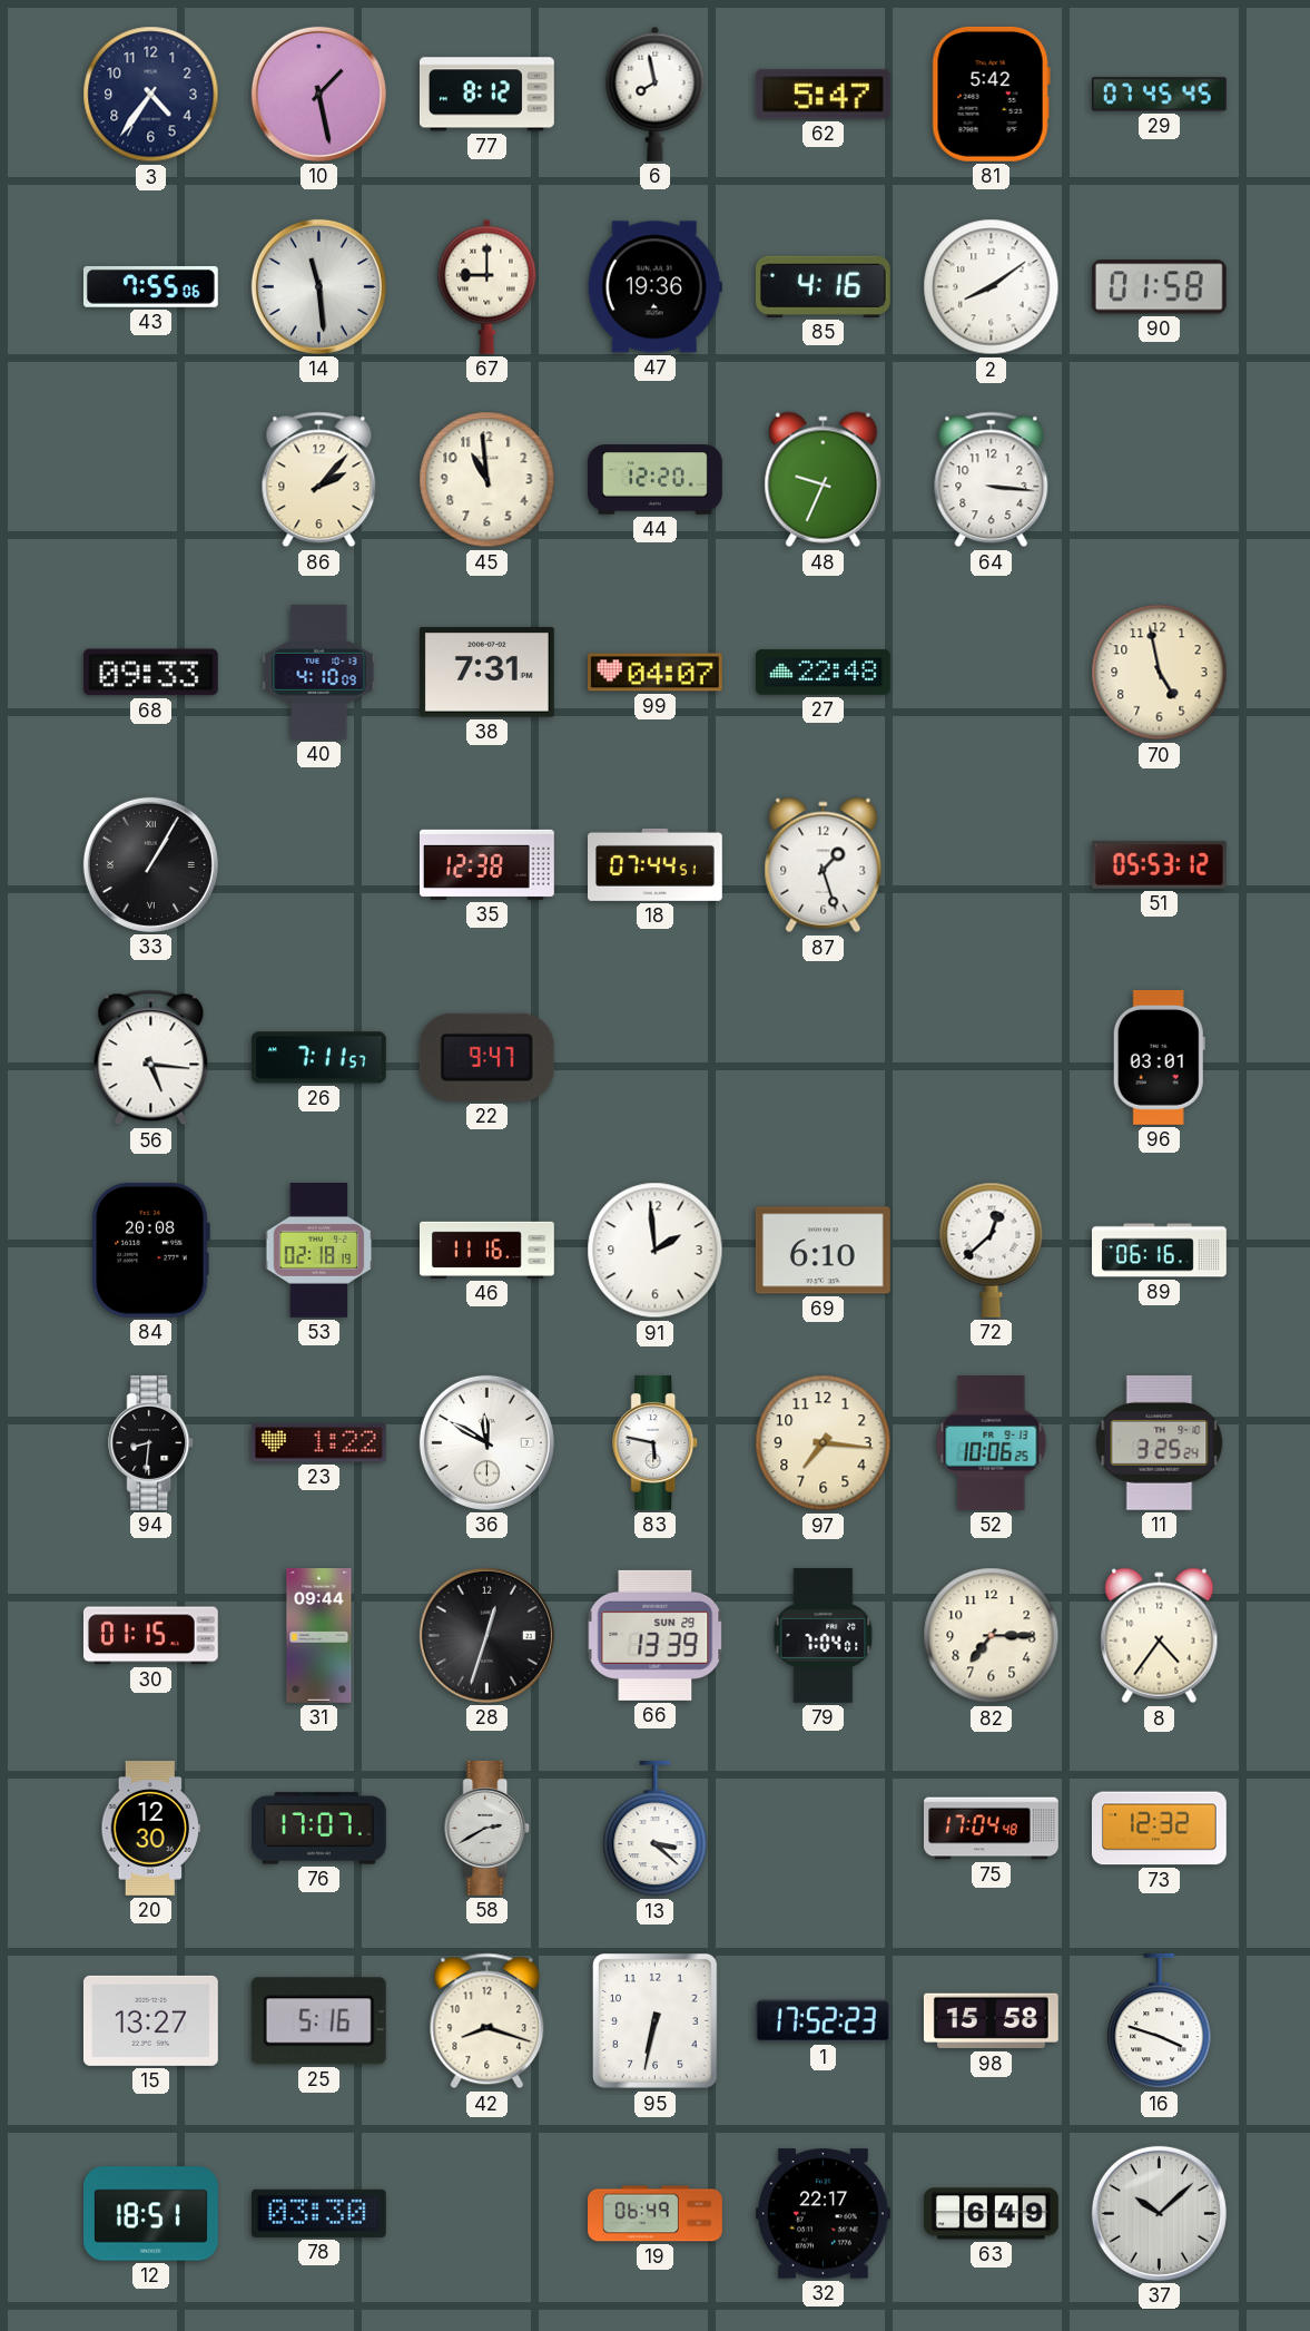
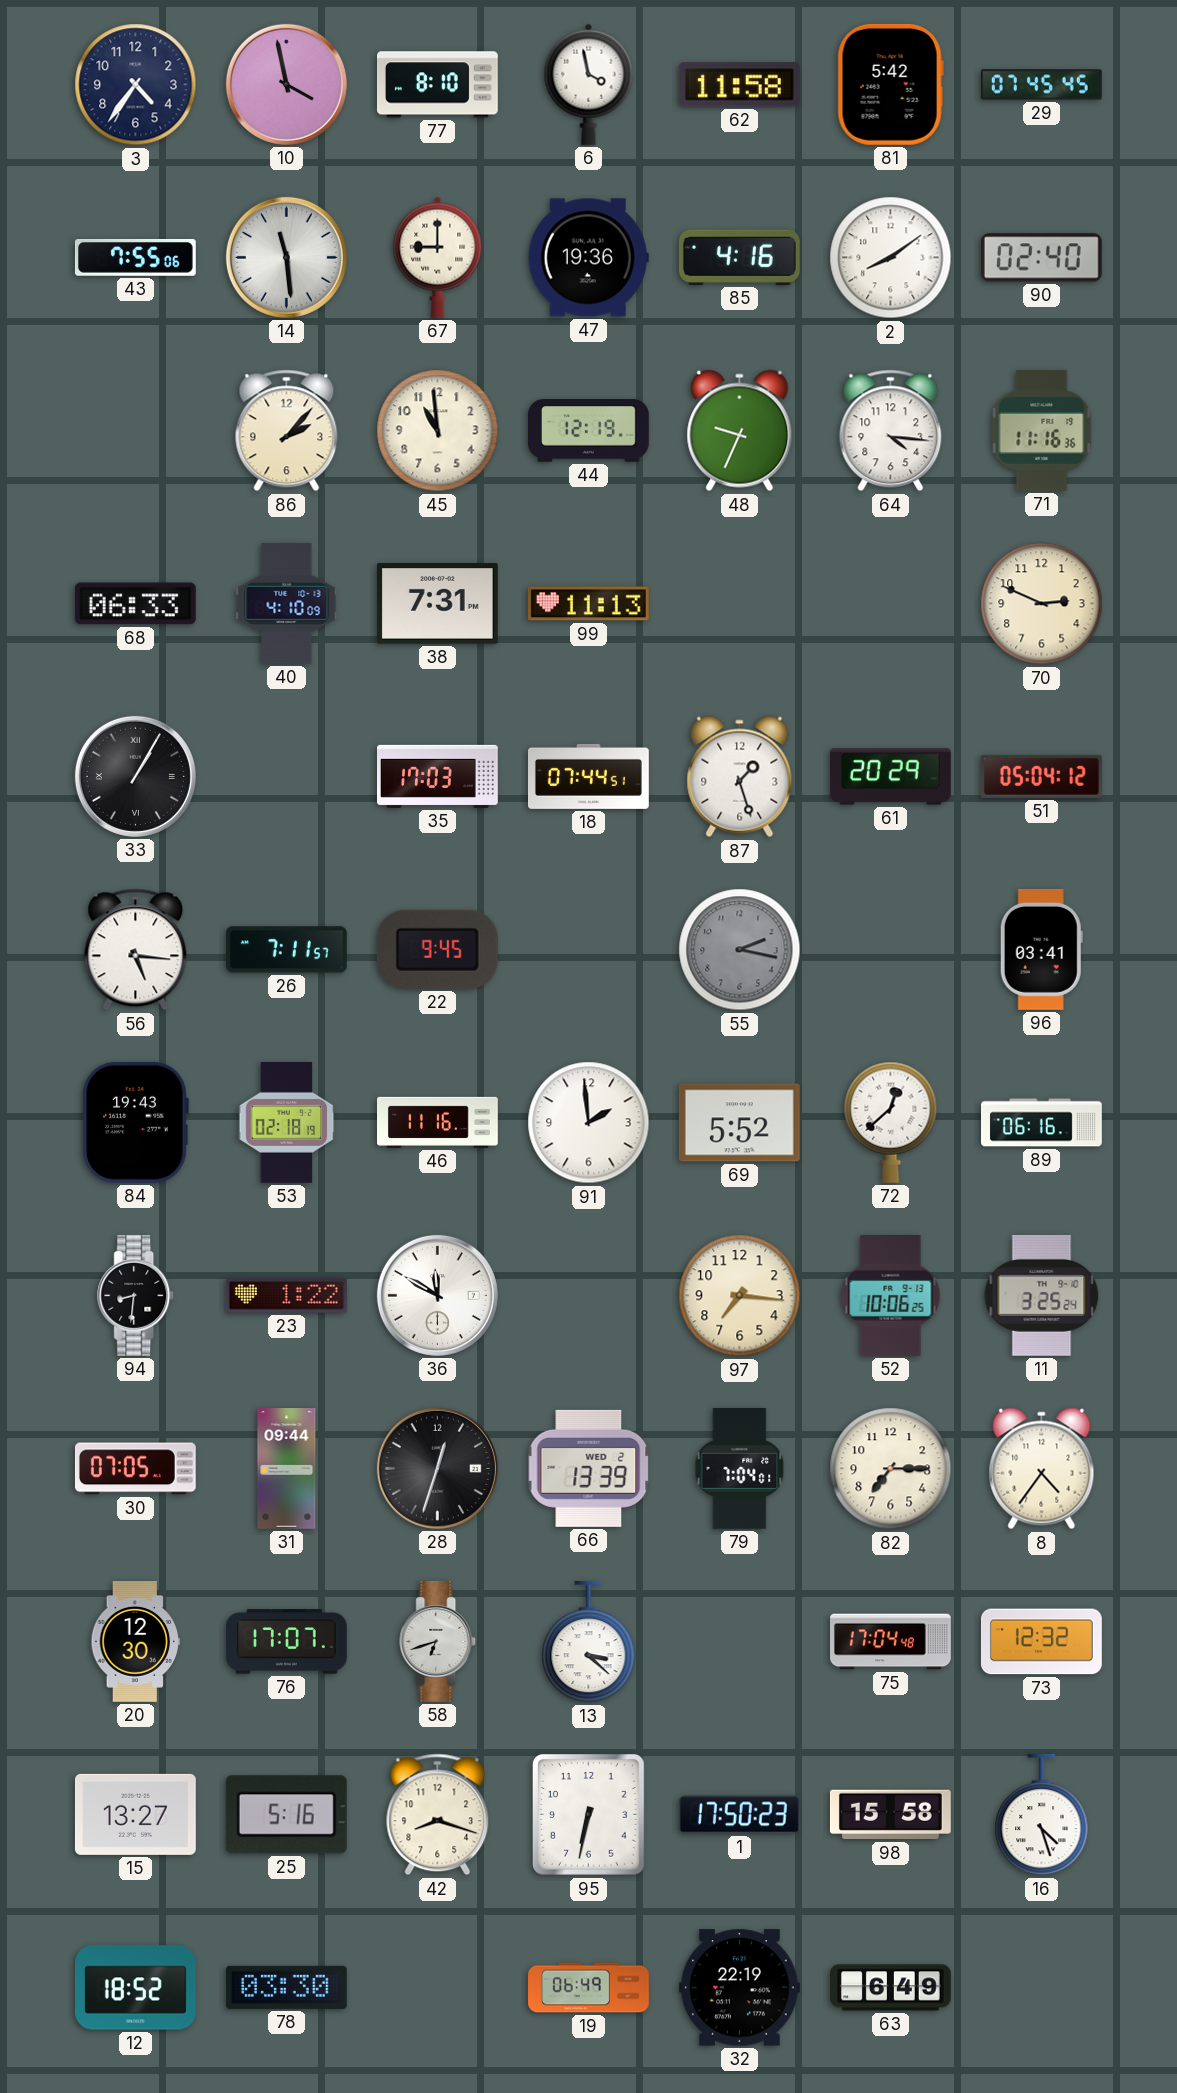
10: 1:28 -> 3:58
77: 8:12 -> 8:10
6: 7:58 -> 3:58
62: 5:47 -> 11:58
90: 01:58 -> 02:40
44: 12:20 -> 12:19
64: 3:16 -> 4:16
71: none -> 11:16
68: 09:33 -> 06:33
99: 04:07 -> 11:13
27: 22:48 -> none
70: 4:58 -> 2:49
35: 12:38 -> 17:03
61: none -> 20:29
51: 05:53 -> 05:04
22: 9:47 -> 9:45
55: none -> 2:17
96: 03:01 -> 03:41
84: 20:08 -> 19:43
69: 6:10 -> 5:52
83: 5:47 -> none
30: 01:15 -> 07:05
66 date: SUN 29 -> WED 2
58: 2:40 -> 6:42
1: 17:52 -> 17:50
16: 3:48 -> 4:27
12: 18:51 -> 18:52
32: 22:17 -> 22:19
37: 10:08 -> none
